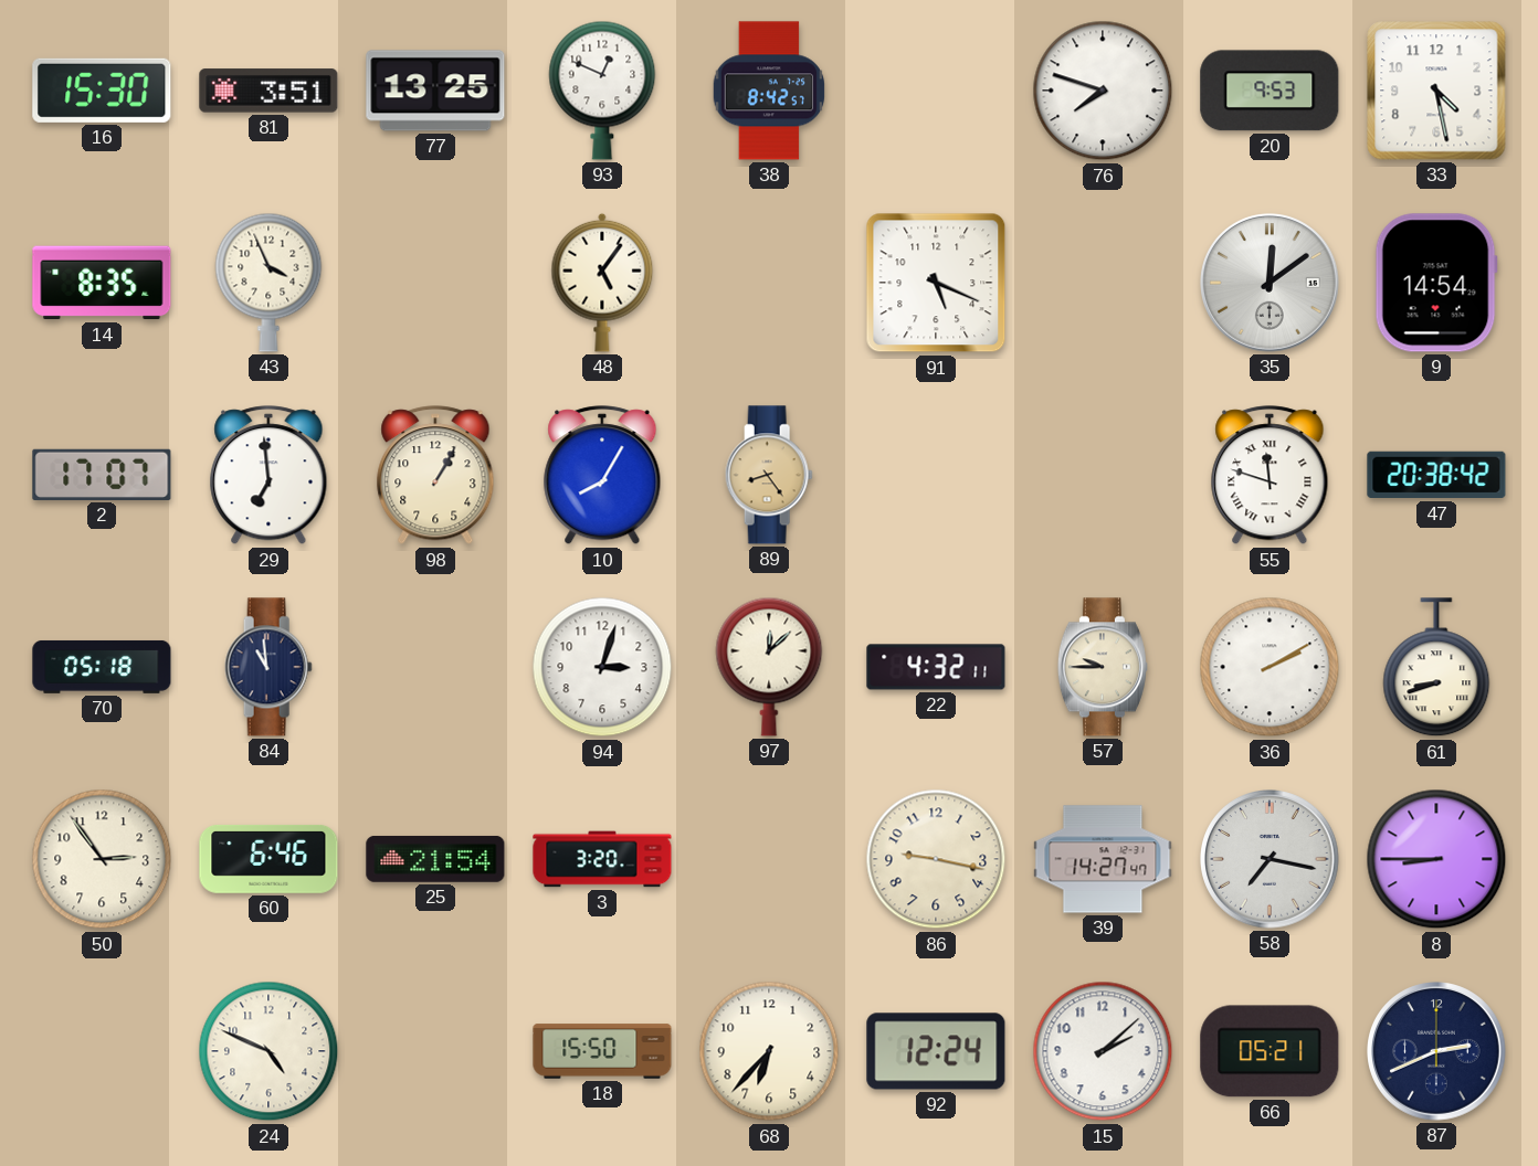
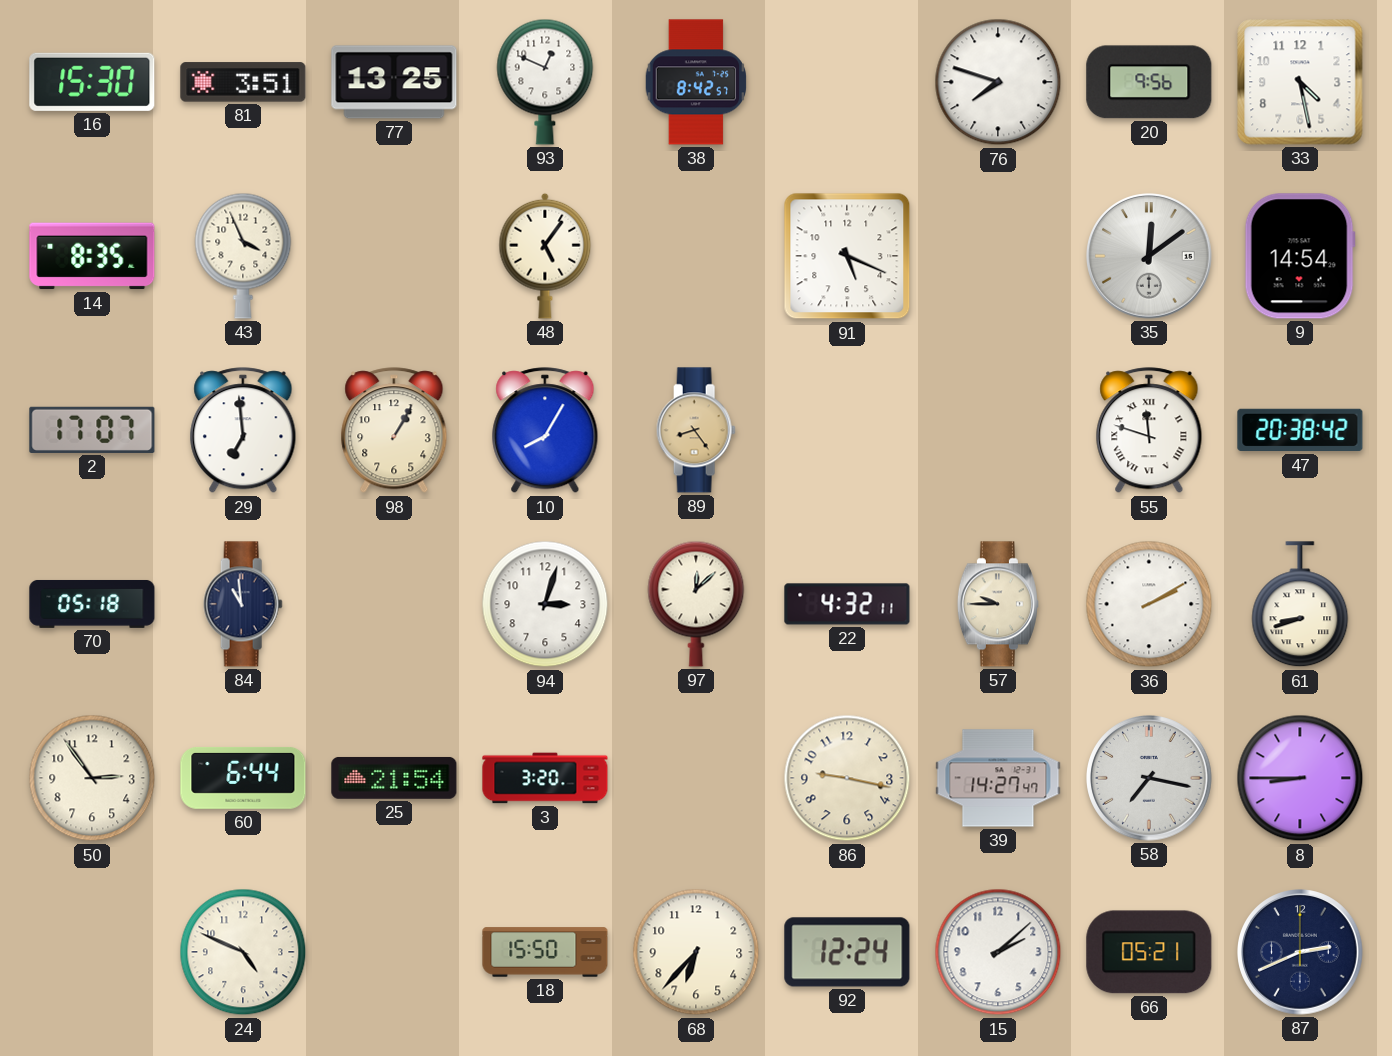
20: 9:53 -> 9:56
60: 6:46 -> 6:44
